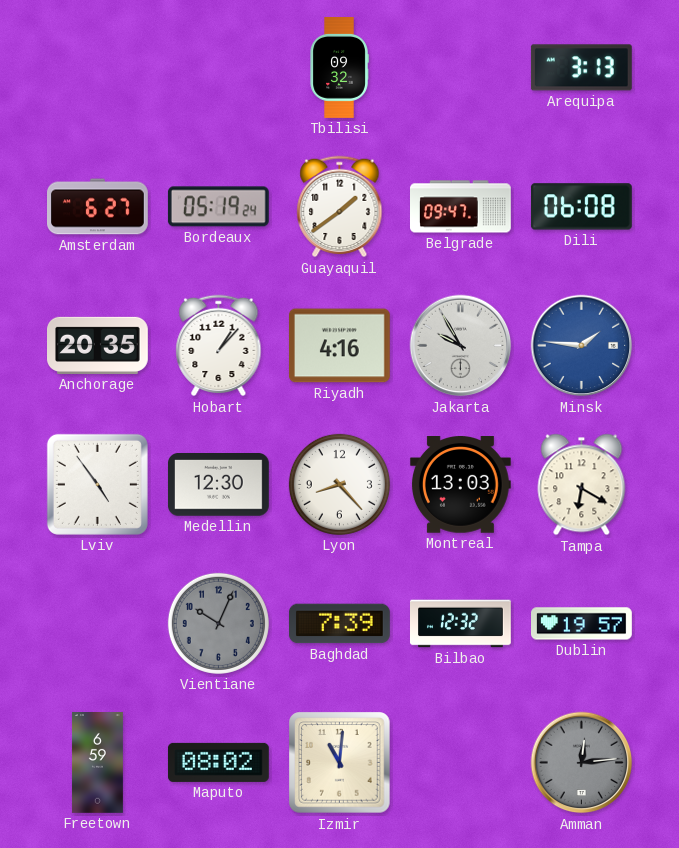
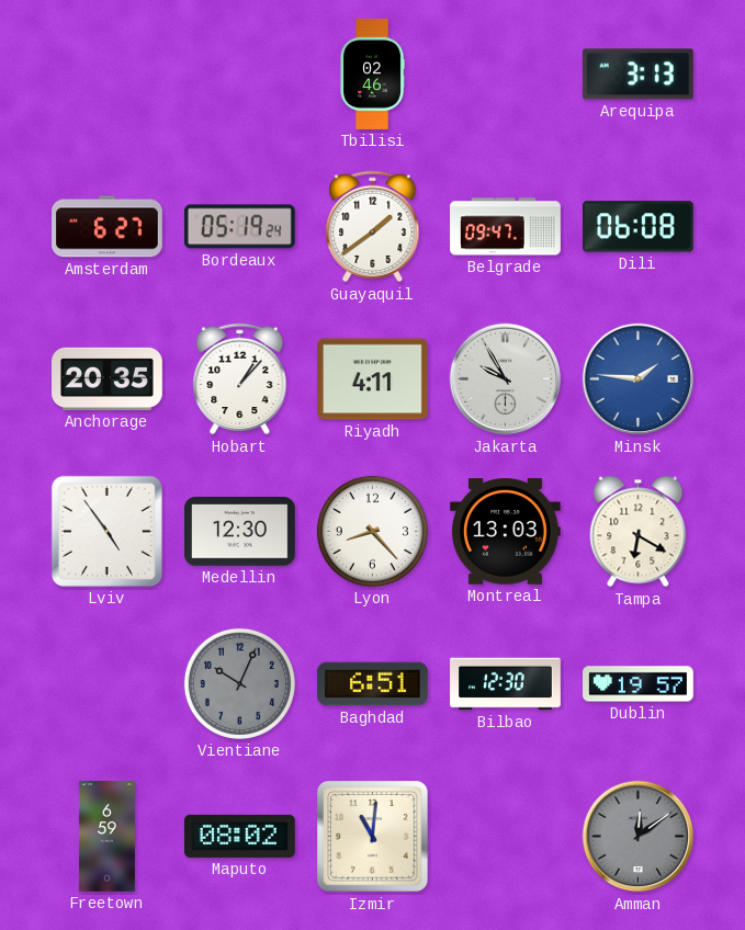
Tbilisi: 09:32 -> 02:46
Riyadh: 4:16 -> 4:11
Baghdad: 7:39 -> 6:51
Bilbao: 12:32 -> 12:30
Amman: 12:14 -> 12:09
